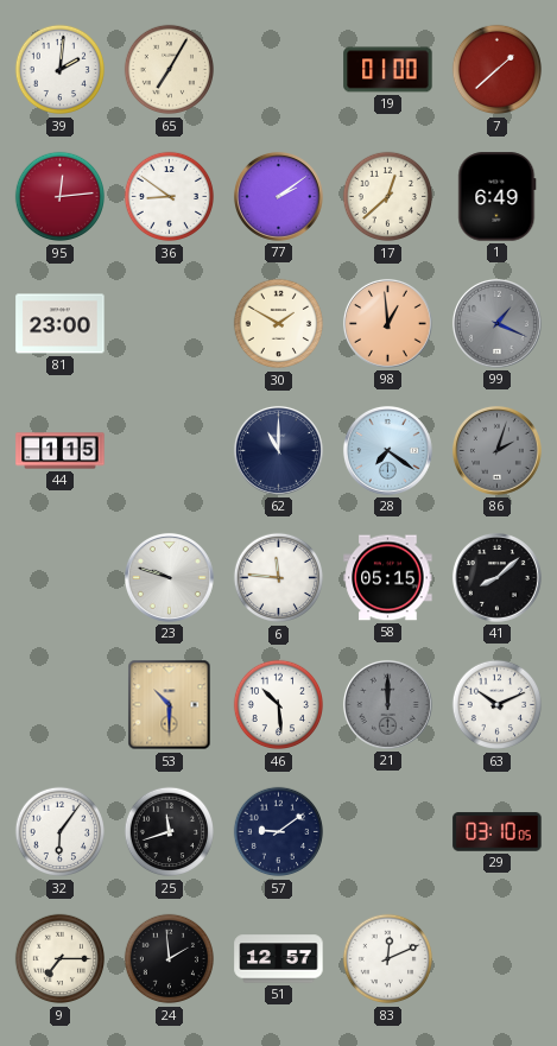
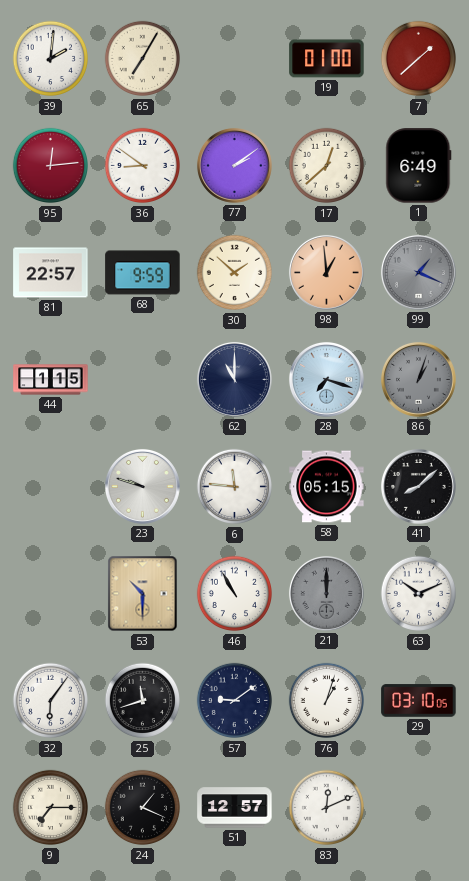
81: 23:00 -> 22:57
68: none -> 9:59
30: 1:50 -> 1:52
28: 7:21 -> 7:18
86: 2:03 -> 1:03
46: 10:29 -> 10:55
76: none -> 1:03
24: 1:59 -> 1:19
